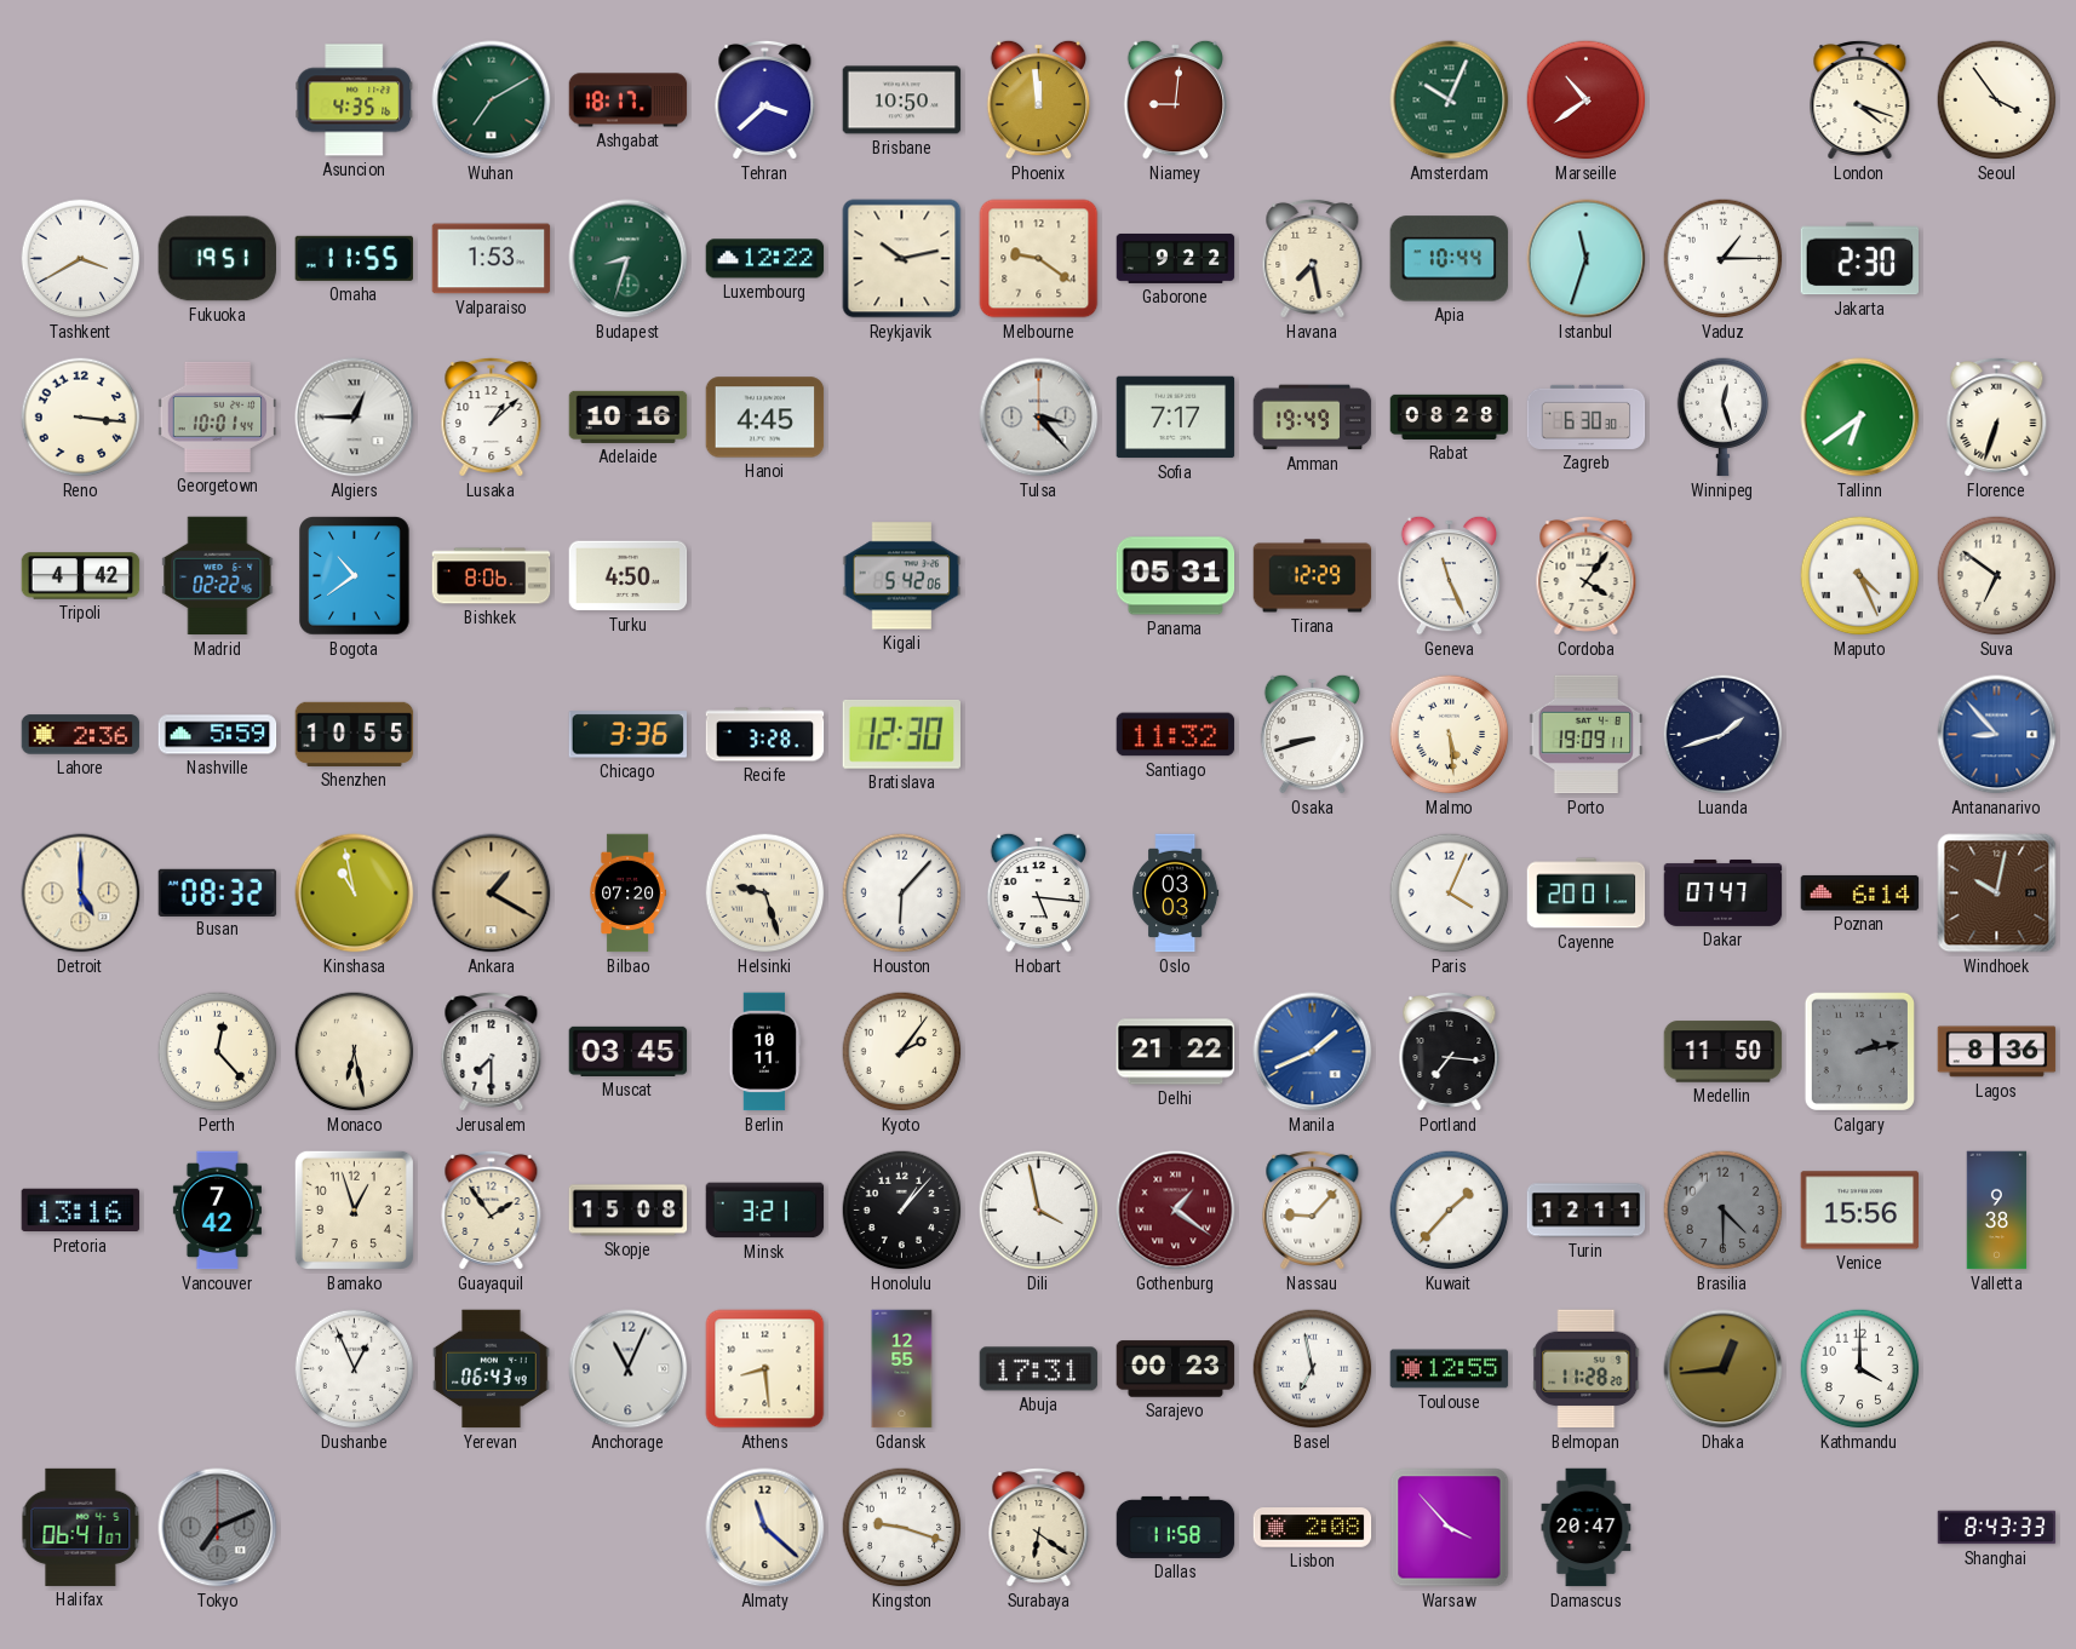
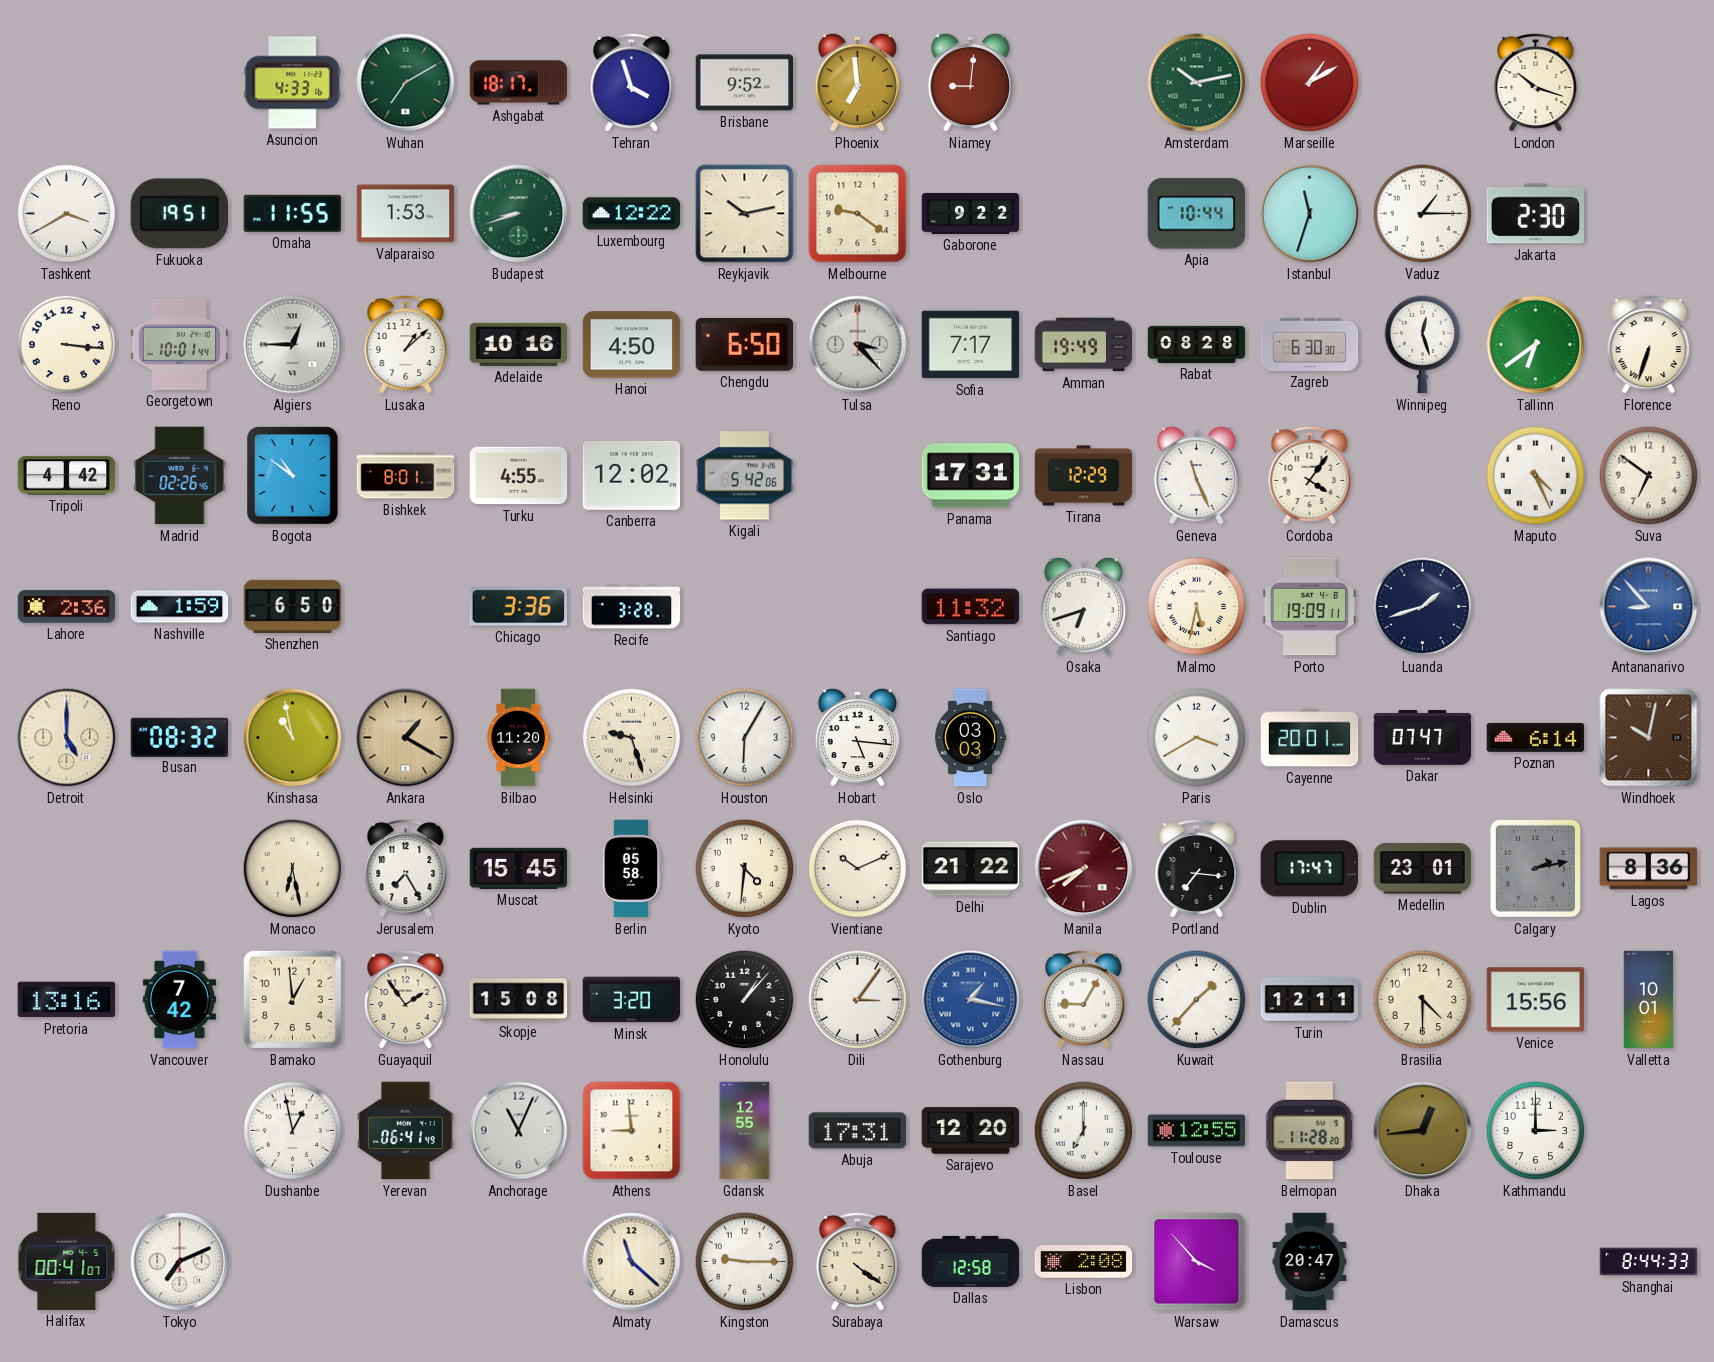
Asuncion: 4:35 -> 4:33
Tehran: 3:38 -> 3:57
Brisbane: 10:50 -> 9:52
Phoenix: 11:59 -> 6:59
Amsterdam: 10:04 -> 10:13
Marseille: 10:39 -> 1:10
London: 4:18 -> 10:18
Seoul: 3:54 -> none
Budapest: 8:33 -> 8:42
Havana: 7:28 -> none
Hanoi: 4:45 -> 4:50
Chengdu: none -> 6:50
Madrid: 02:22 -> 02:26
Bogota: 10:39 -> 10:51
Bishkek: 8:06 -> 8:01
Turku: 4:50 -> 4:55
Canberra: none -> 12:02
Panama: 05:31 -> 17:31
Nashville: 5:59 -> 1:59
Shenzhen: 10:55 -> 6:50
Bratislava: 12:30 -> none
Osaka: 8:42 -> 6:42
Malmo: 5:29 -> 5:32
Bilbao: 07:20 -> 11:20
Houston: 6:07 -> 6:05
Paris: 4:04 -> 3:40
Perth: 12:23 -> none
Jerusalem: 7:30 -> 7:25
Muscat: 03:45 -> 15:45
Berlin: 10:11 -> 05:58
Kyoto: 2:06 -> 4:31
Vientiane: none -> 10:11
Manila: 1:41 -> 7:41
Manila dial: blue -> burgundy
Dublin: none -> 17:47
Medellin: 11:50 -> 23:01
Bamako: 12:57 -> 12:59
Minsk: 3:21 -> 3:20
Dili: 3:58 -> 3:06
Gothenburg: 1:21 -> 1:17
Gothenburg dial: burgundy -> blue
Nassau: 9:07 -> 9:05
Brasilia dial: grey -> cream
Valletta: 9:38 -> 10:01
Dushanbe: 12:56 -> 12:58
Yerevan: 06:43 -> 06:41
Athens: 8:29 -> 8:59
Sarajevo: 00:23 -> 12:20
Basel: 6:58 -> 7:00
Kathmandu: 4:00 -> 3:00
Halifax: 06:41 -> 00:41
Tokyo dial: grey -> white
Kingston: 9:18 -> 9:15
Surabaya: 6:21 -> 4:21
Dallas: 11:58 -> 12:58
Shanghai: 8:43 -> 8:44
